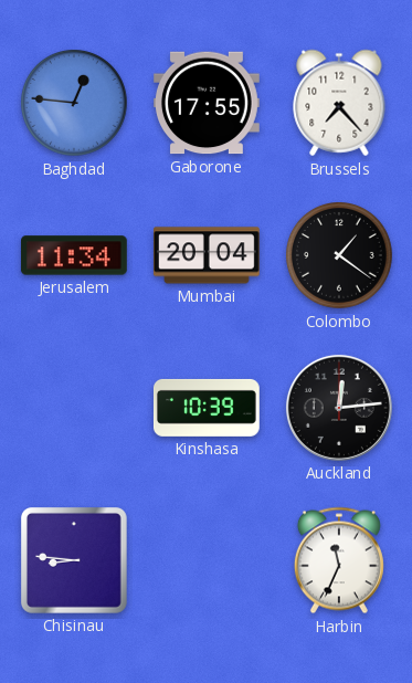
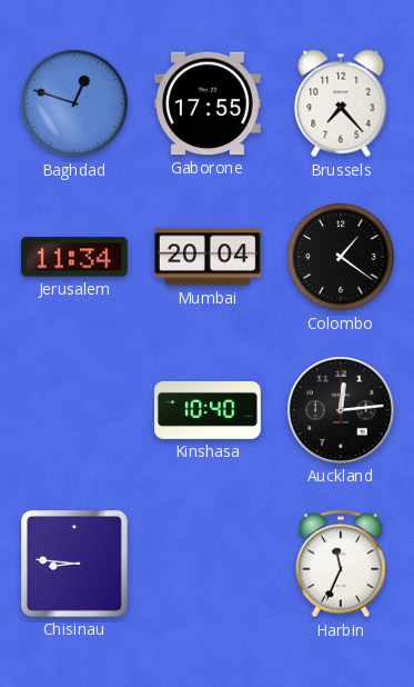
Baghdad: 12:46 -> 12:48
Kinshasa: 10:39 -> 10:40
